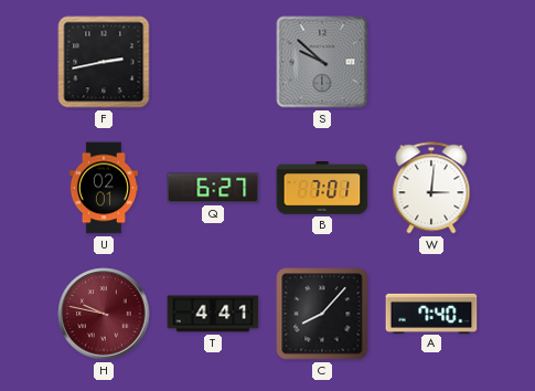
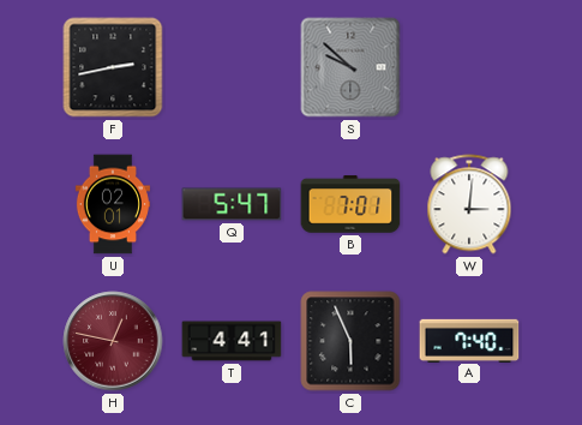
Q: 6:27 -> 5:47
H: 9:47 -> 12:47
C: 8:07 -> 5:56
